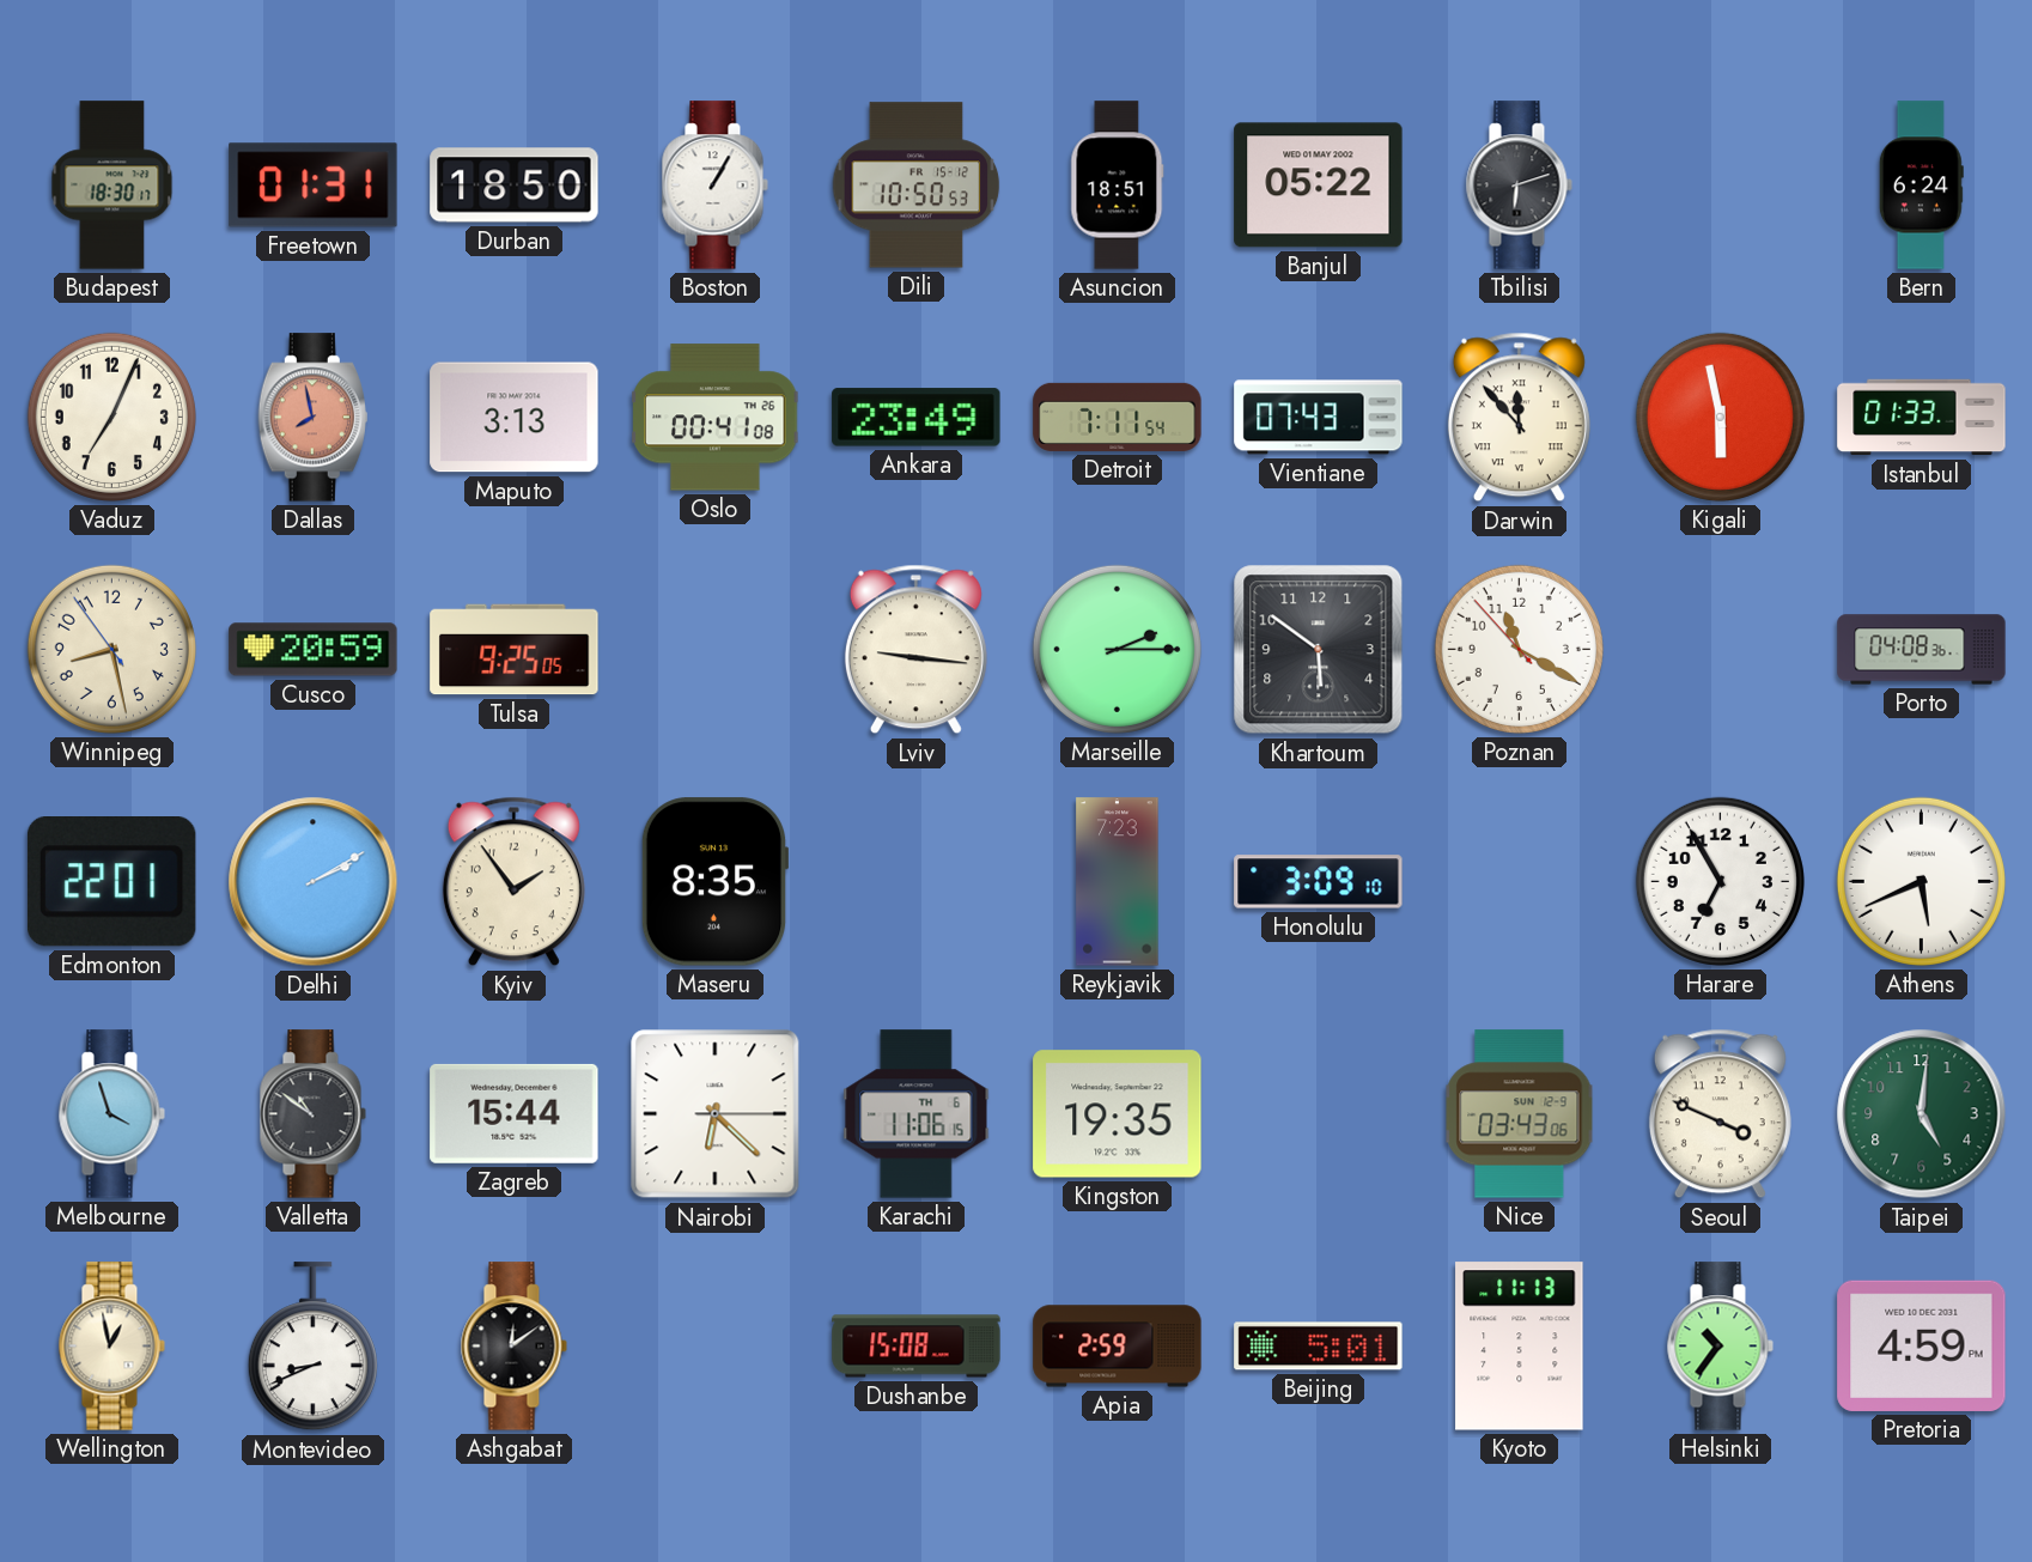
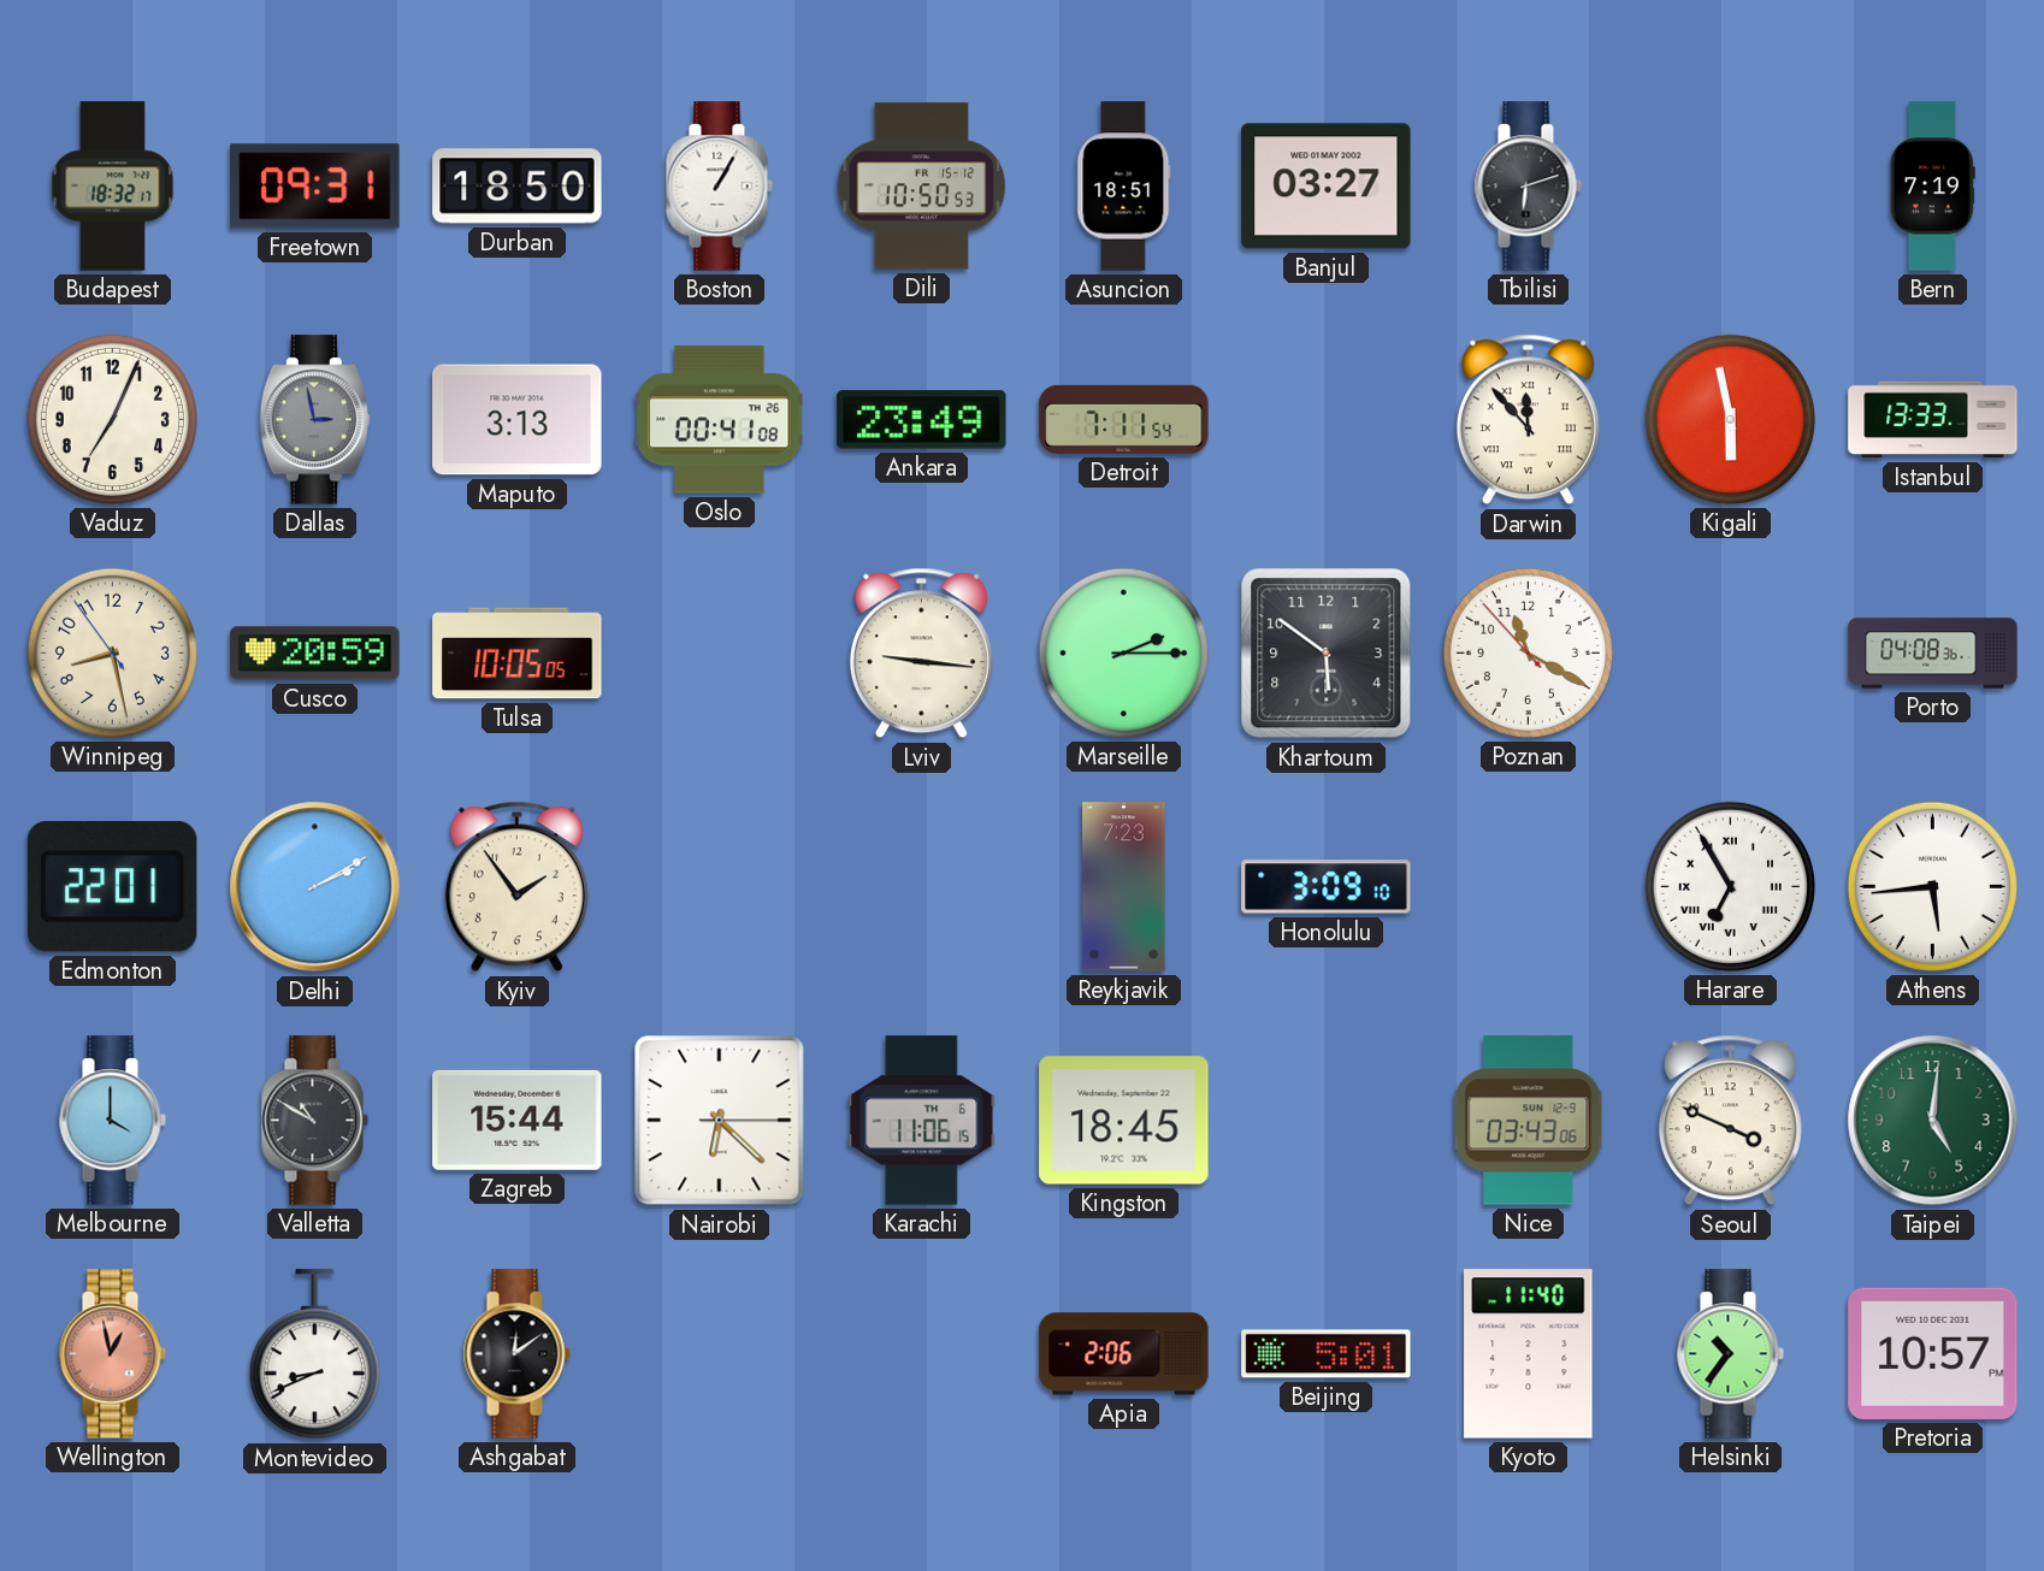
Budapest: 18:30 -> 18:32
Freetown: 01:31 -> 09:31
Banjul: 05:22 -> 03:27
Bern: 6:24 -> 7:19
Dallas: 7:58 -> 2:58
Dallas dial: salmon -> grey
Vientiane: 07:43 -> none
Istanbul: 01:33 -> 13:33
Tulsa: 9:25 -> 10:05
Maseru: 8:35 -> none
Harare numerals: Arabic -> Roman
Athens: 5:41 -> 5:44
Melbourne: 3:57 -> 4:00
Valletta: 10:51 -> 10:50
Kingston: 19:35 -> 18:45
Wellington dial: cream -> salmon
Dushanbe: 15:08 -> none
Apia: 2:59 -> 2:06
Kyoto: 11:13 -> 11:40
Pretoria: 4:59 -> 10:57
